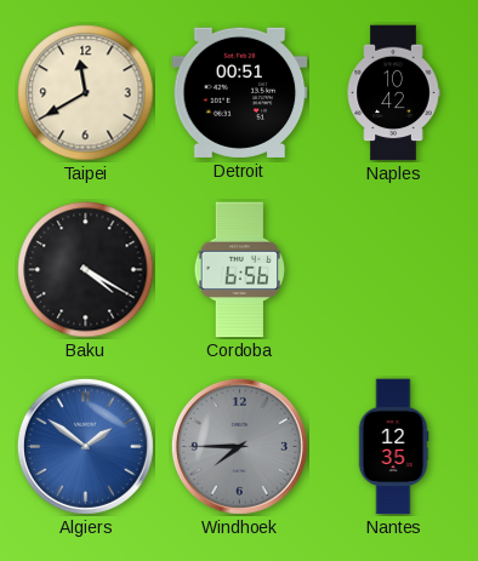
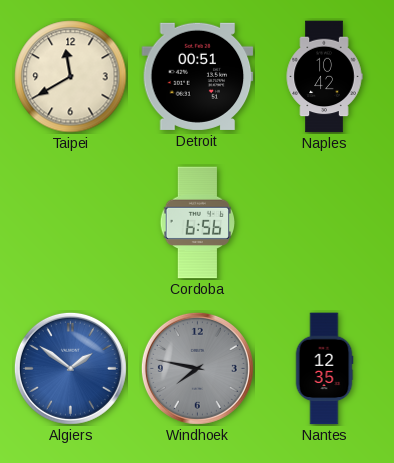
Baku: 4:20 -> none
Windhoek: 7:45 -> 7:47
